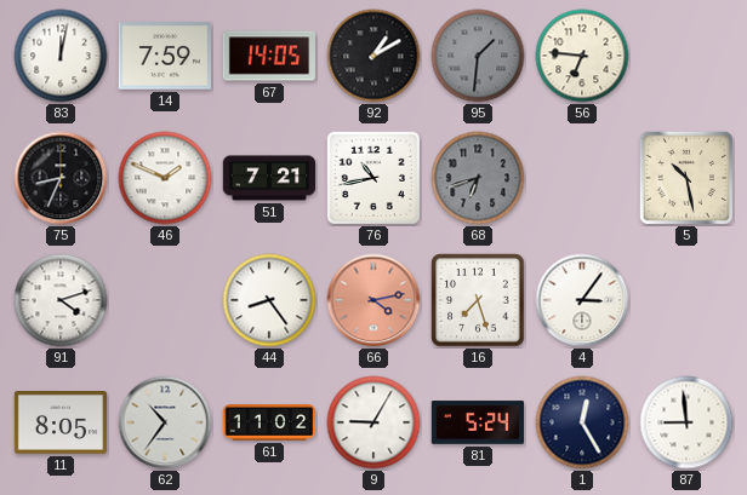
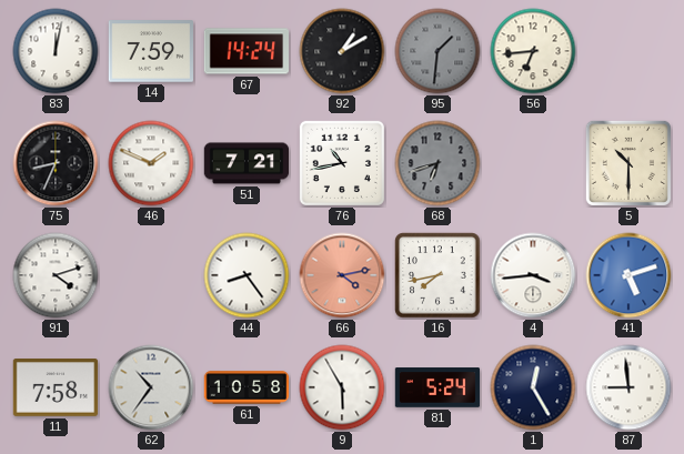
67: 14:05 -> 14:24
56: 6:46 -> 6:44
5: 10:28 -> 10:30
16: 7:27 -> 7:43
4: 3:06 -> 3:44
41: none -> 5:12
11: 8:05 -> 7:58
61: 11:02 -> 10:58
9: 9:05 -> 5:55
